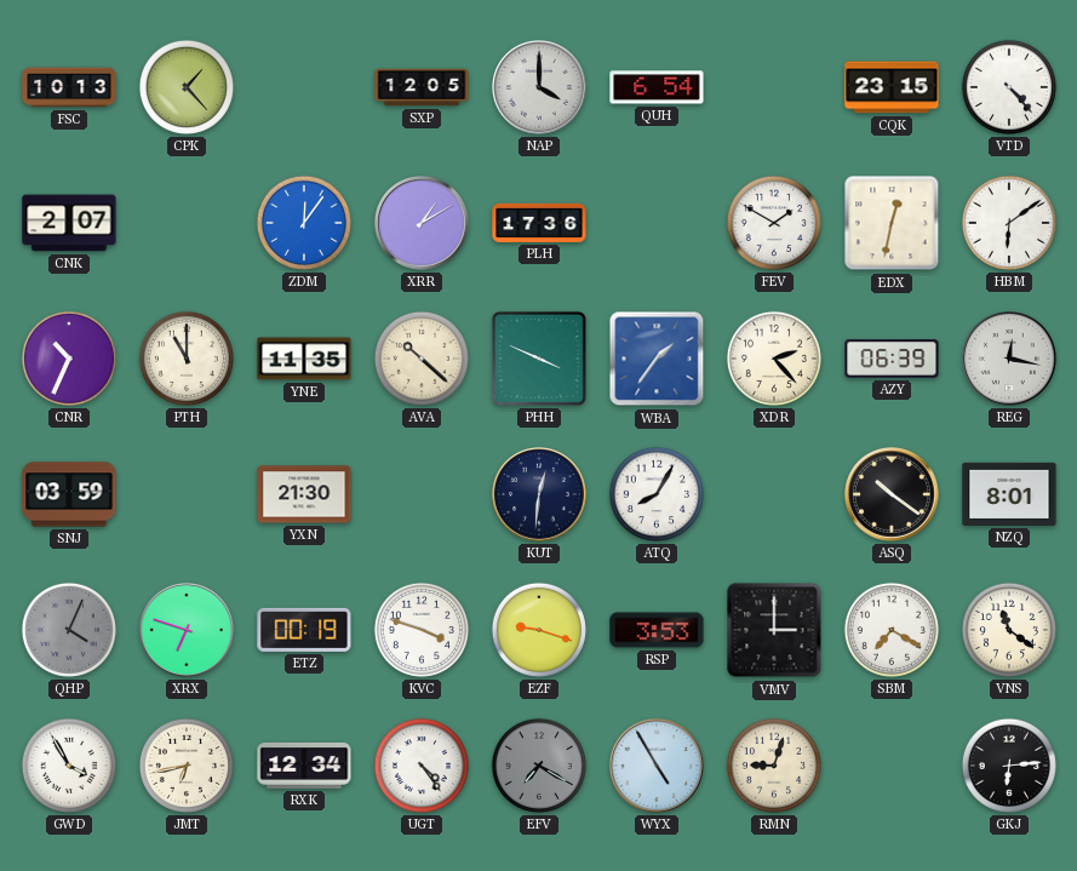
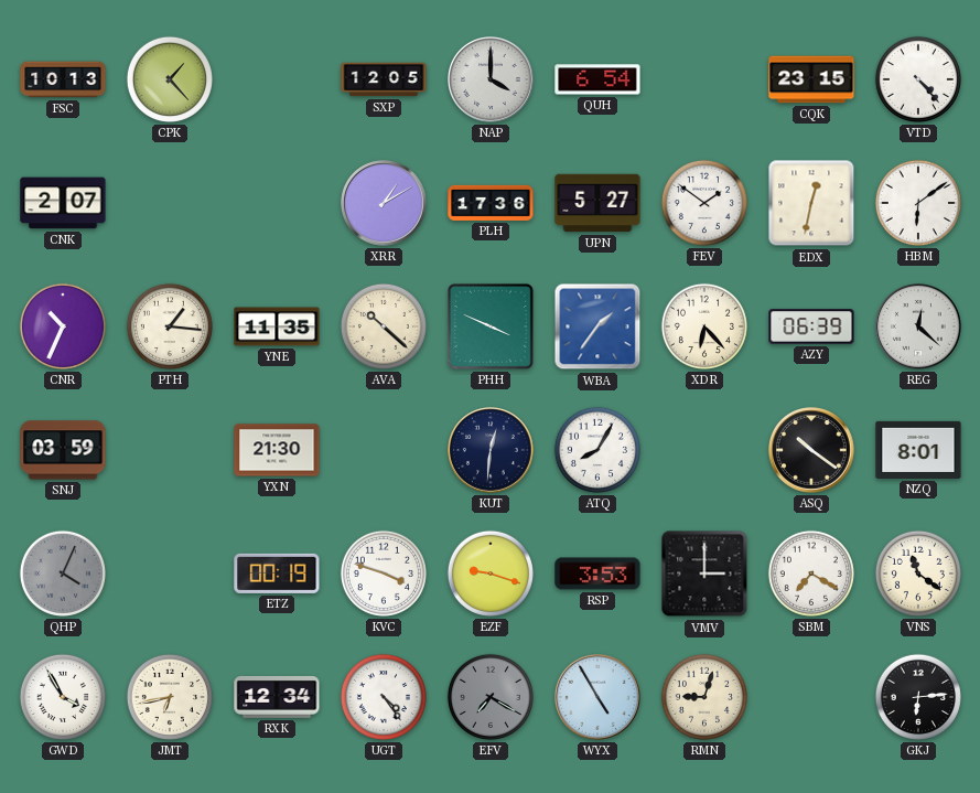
ZDM: 12:06 -> none
UPN: none -> 5:27
FEV: 1:50 -> 1:51
PTH: 11:00 -> 1:16
XDR: 2:23 -> 6:23
REG: 12:17 -> 12:22
XRX: 6:48 -> none
